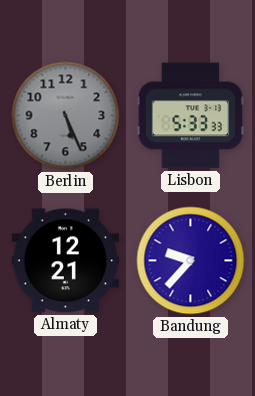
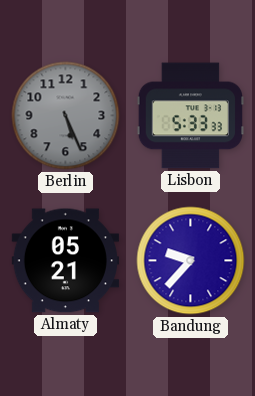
Almaty: 12:21 -> 05:21
